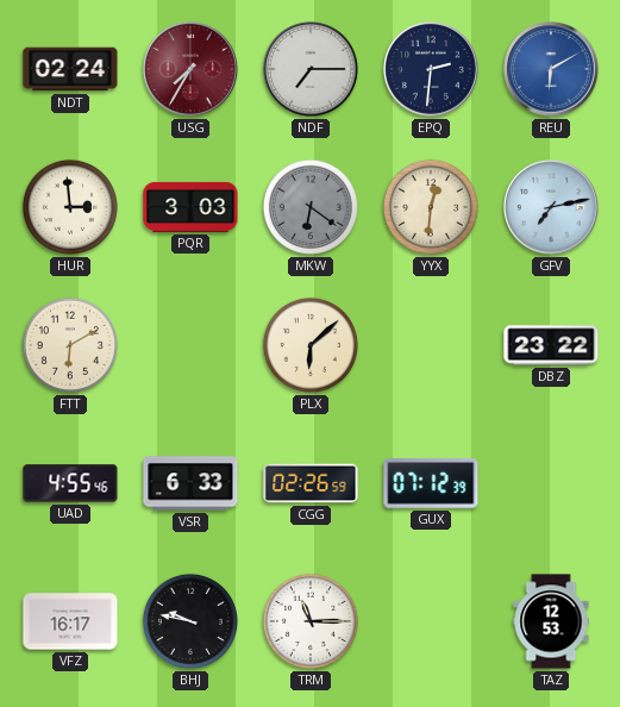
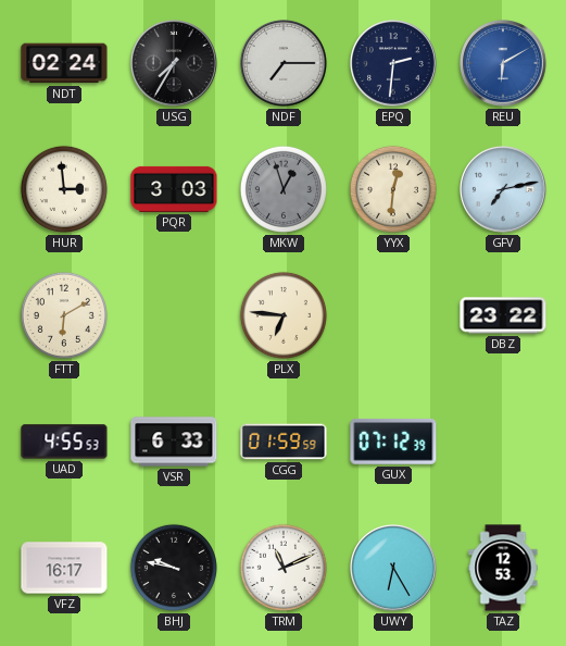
USG dial: burgundy -> black
MKW: 6:21 -> 12:57
PLX: 6:08 -> 6:46
UAD: 4:55:46 -> 4:55:53
CGG: 02:26 -> 01:59
TRM: 11:15 -> 11:11
UWY: none -> 6:25
